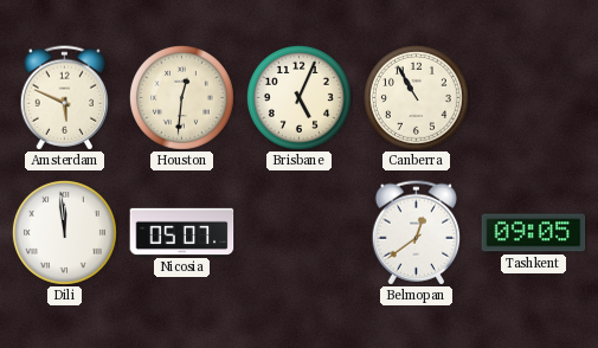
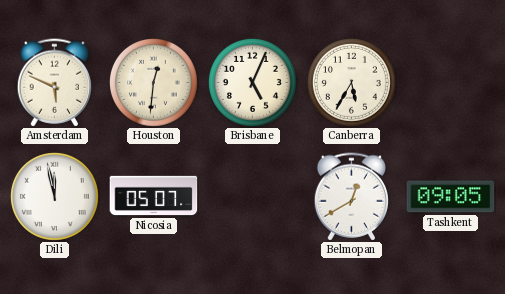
Canberra: 10:55 -> 5:35
Dili: 11:59 -> 11:58
Belmopan: 12:39 -> 12:40
